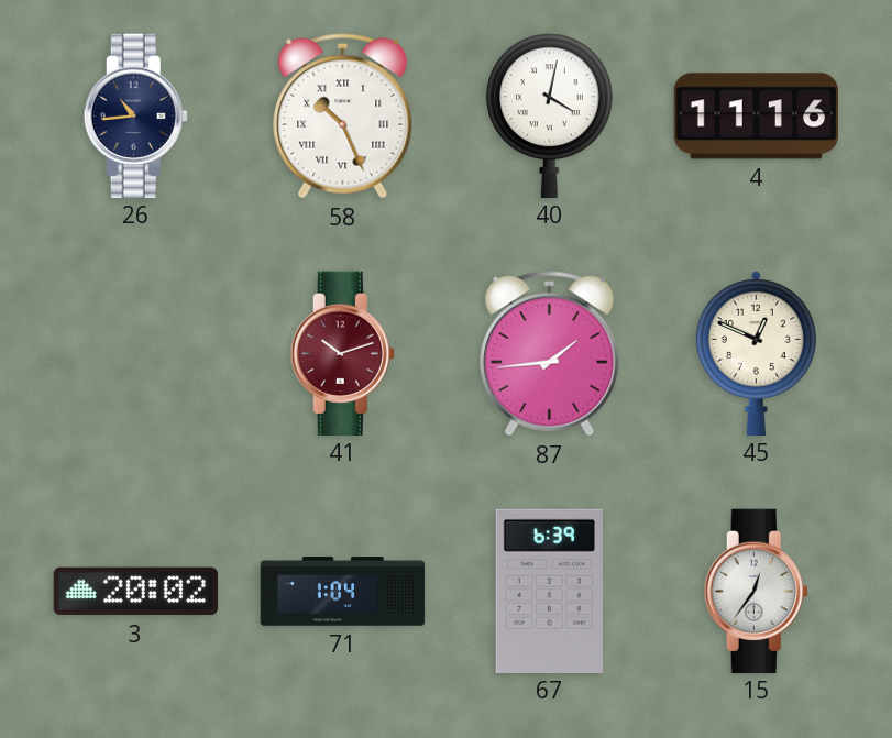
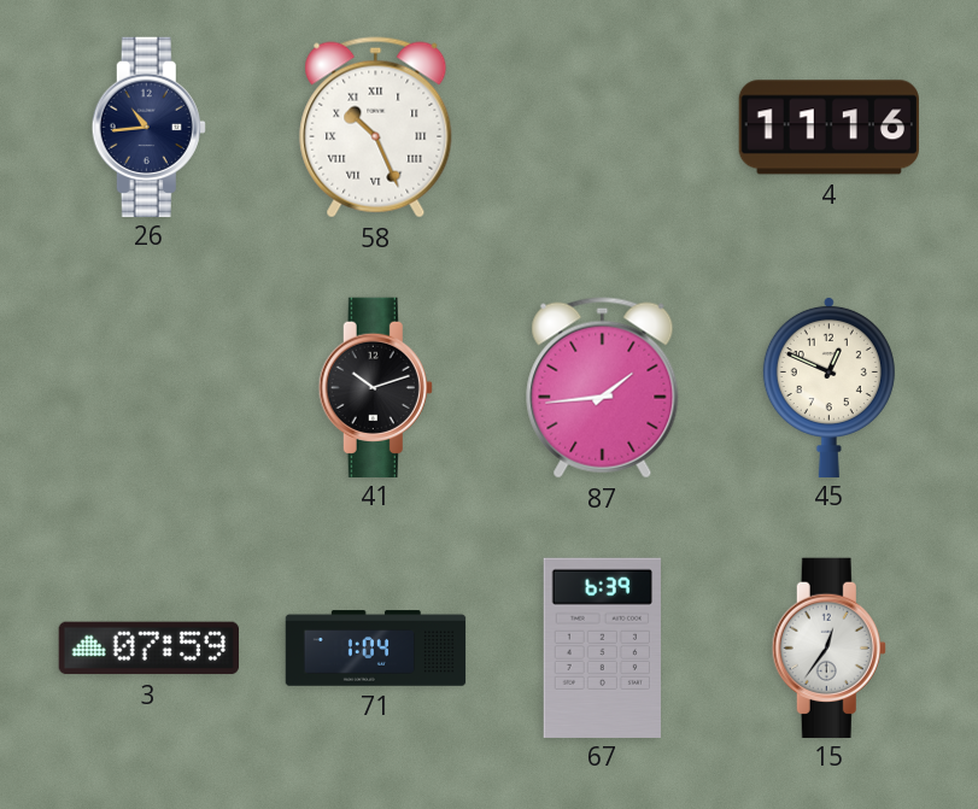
40: 4:02 -> none
41 dial: burgundy -> black
3: 20:02 -> 07:59
